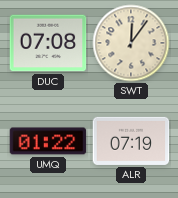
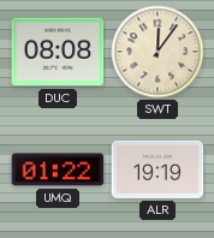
DUC: 07:08 -> 08:08
ALR: 07:19 -> 19:19
